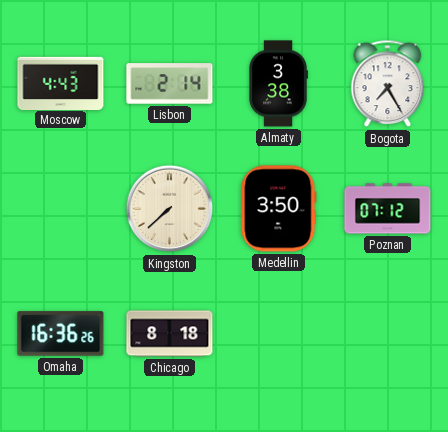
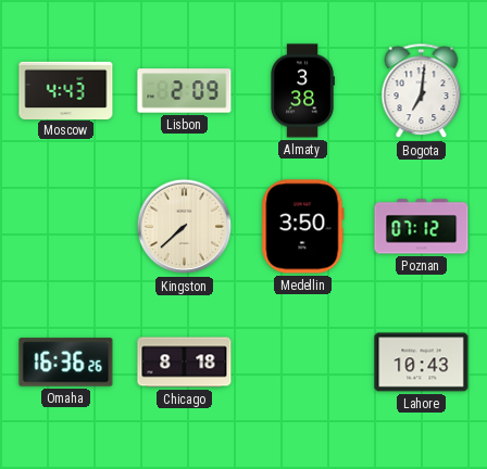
Lisbon: 2:14 -> 2:09
Bogota: 7:25 -> 7:01
Lahore: none -> 10:43
